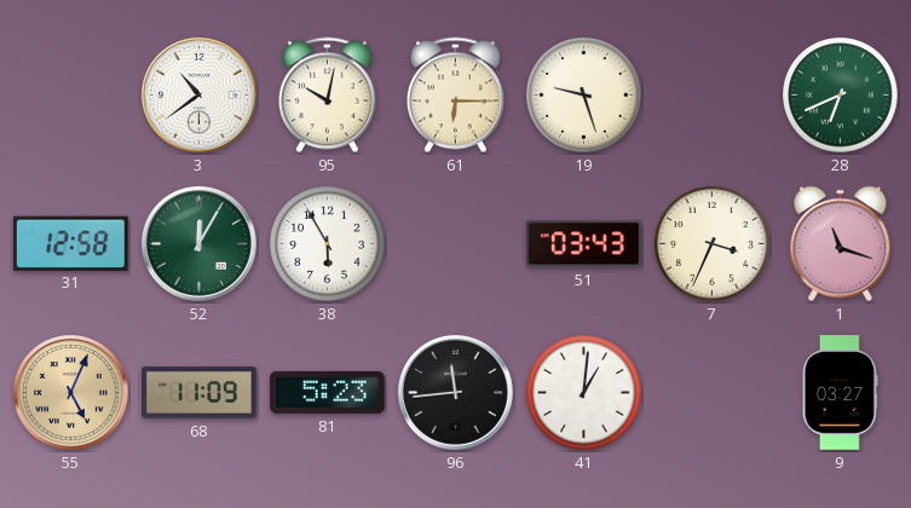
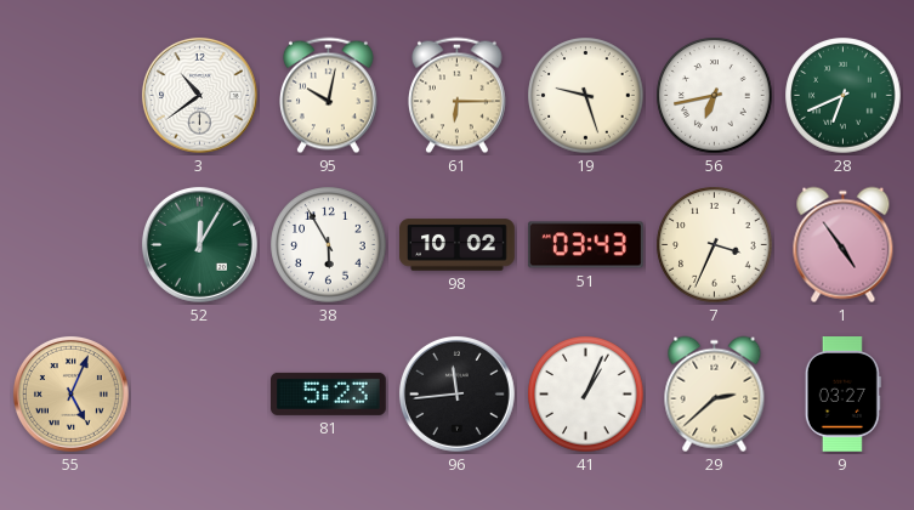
56: none -> 6:43
31: 12:58 -> none
98: none -> 10:02
1: 11:18 -> 4:54
68: 11:09 -> none
41: 1:01 -> 1:04
29: none -> 2:38
